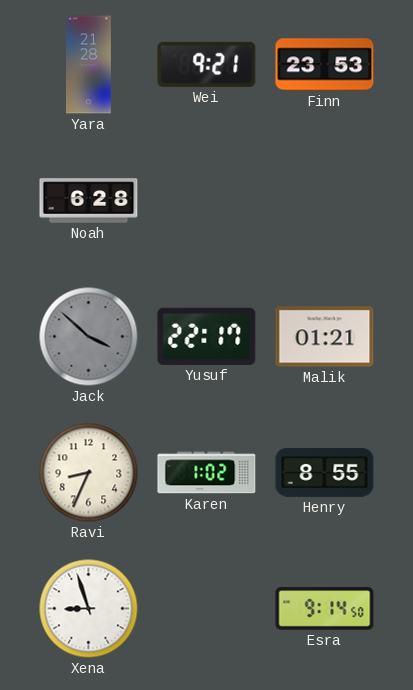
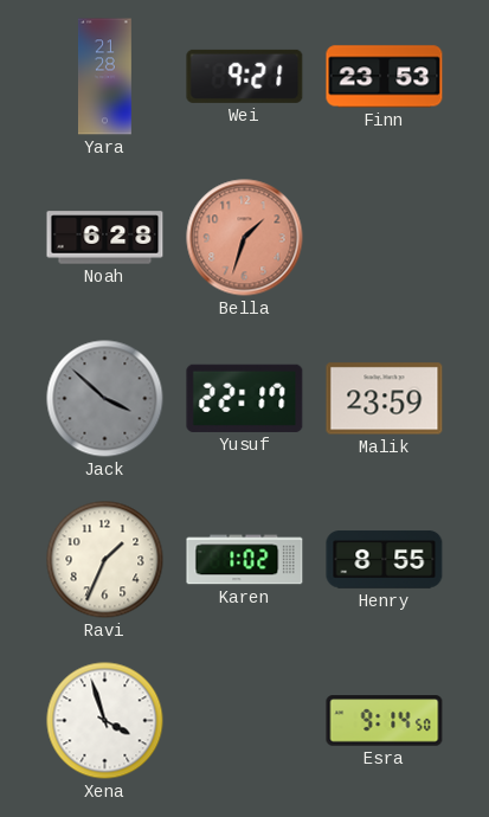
Bella: none -> 1:33
Malik: 01:21 -> 23:59
Ravi: 8:34 -> 1:34
Xena: 8:57 -> 3:57
